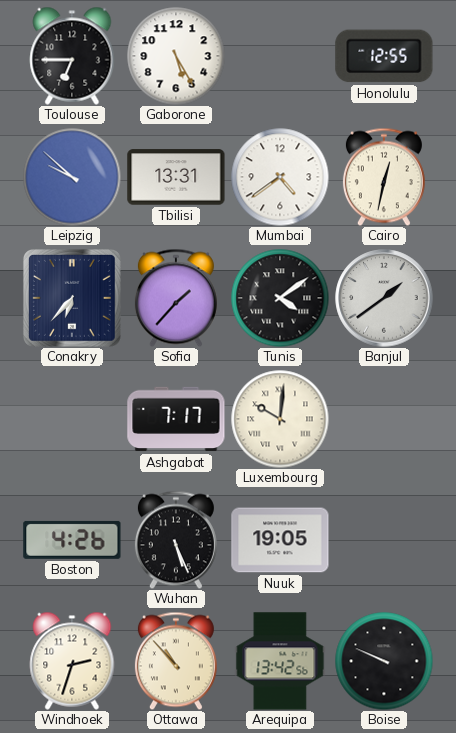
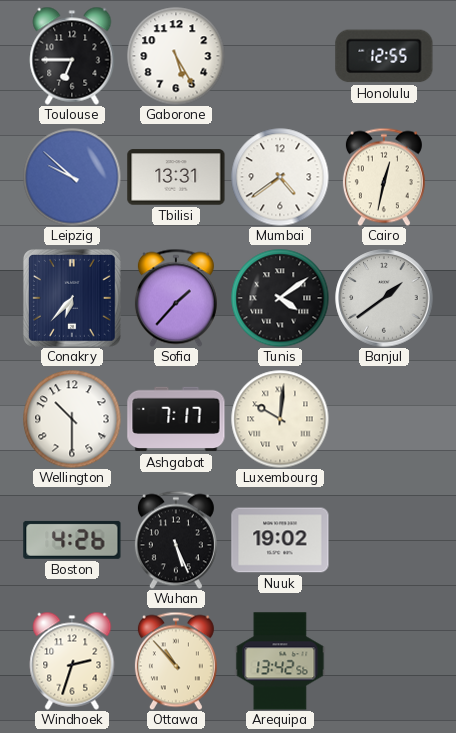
Wellington: none -> 10:30
Nuuk: 19:05 -> 19:02
Boise: 9:49 -> none
